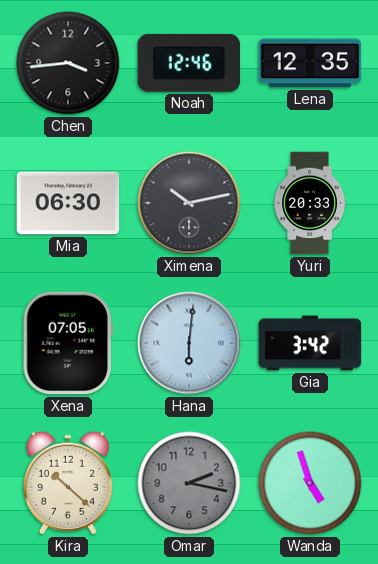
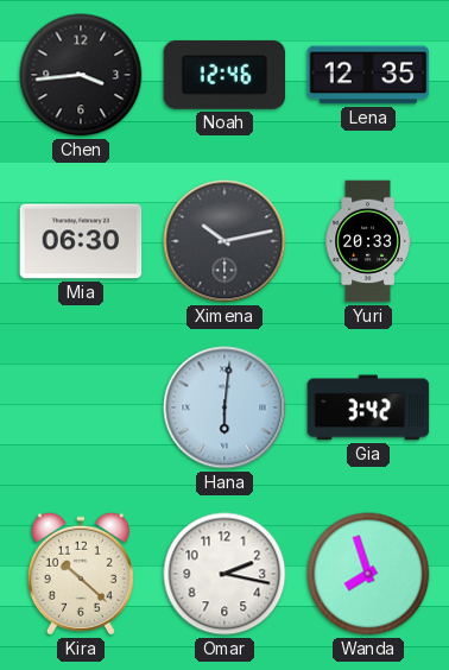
Xena: 07:05 -> none
Omar dial: grey -> white
Wanda: 4:57 -> 7:57
